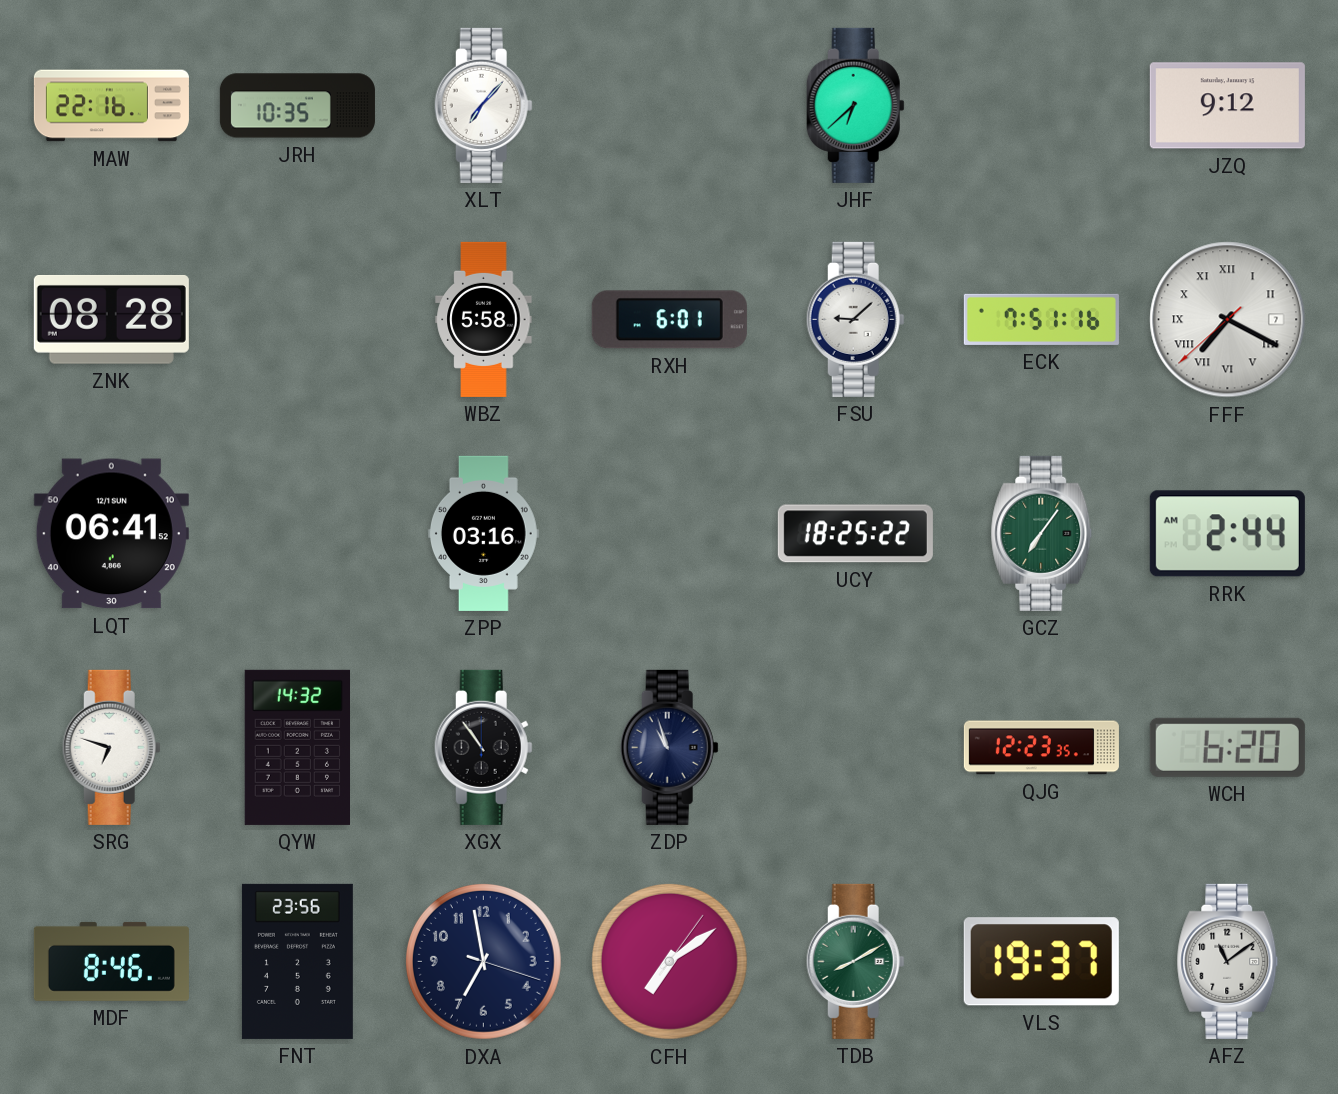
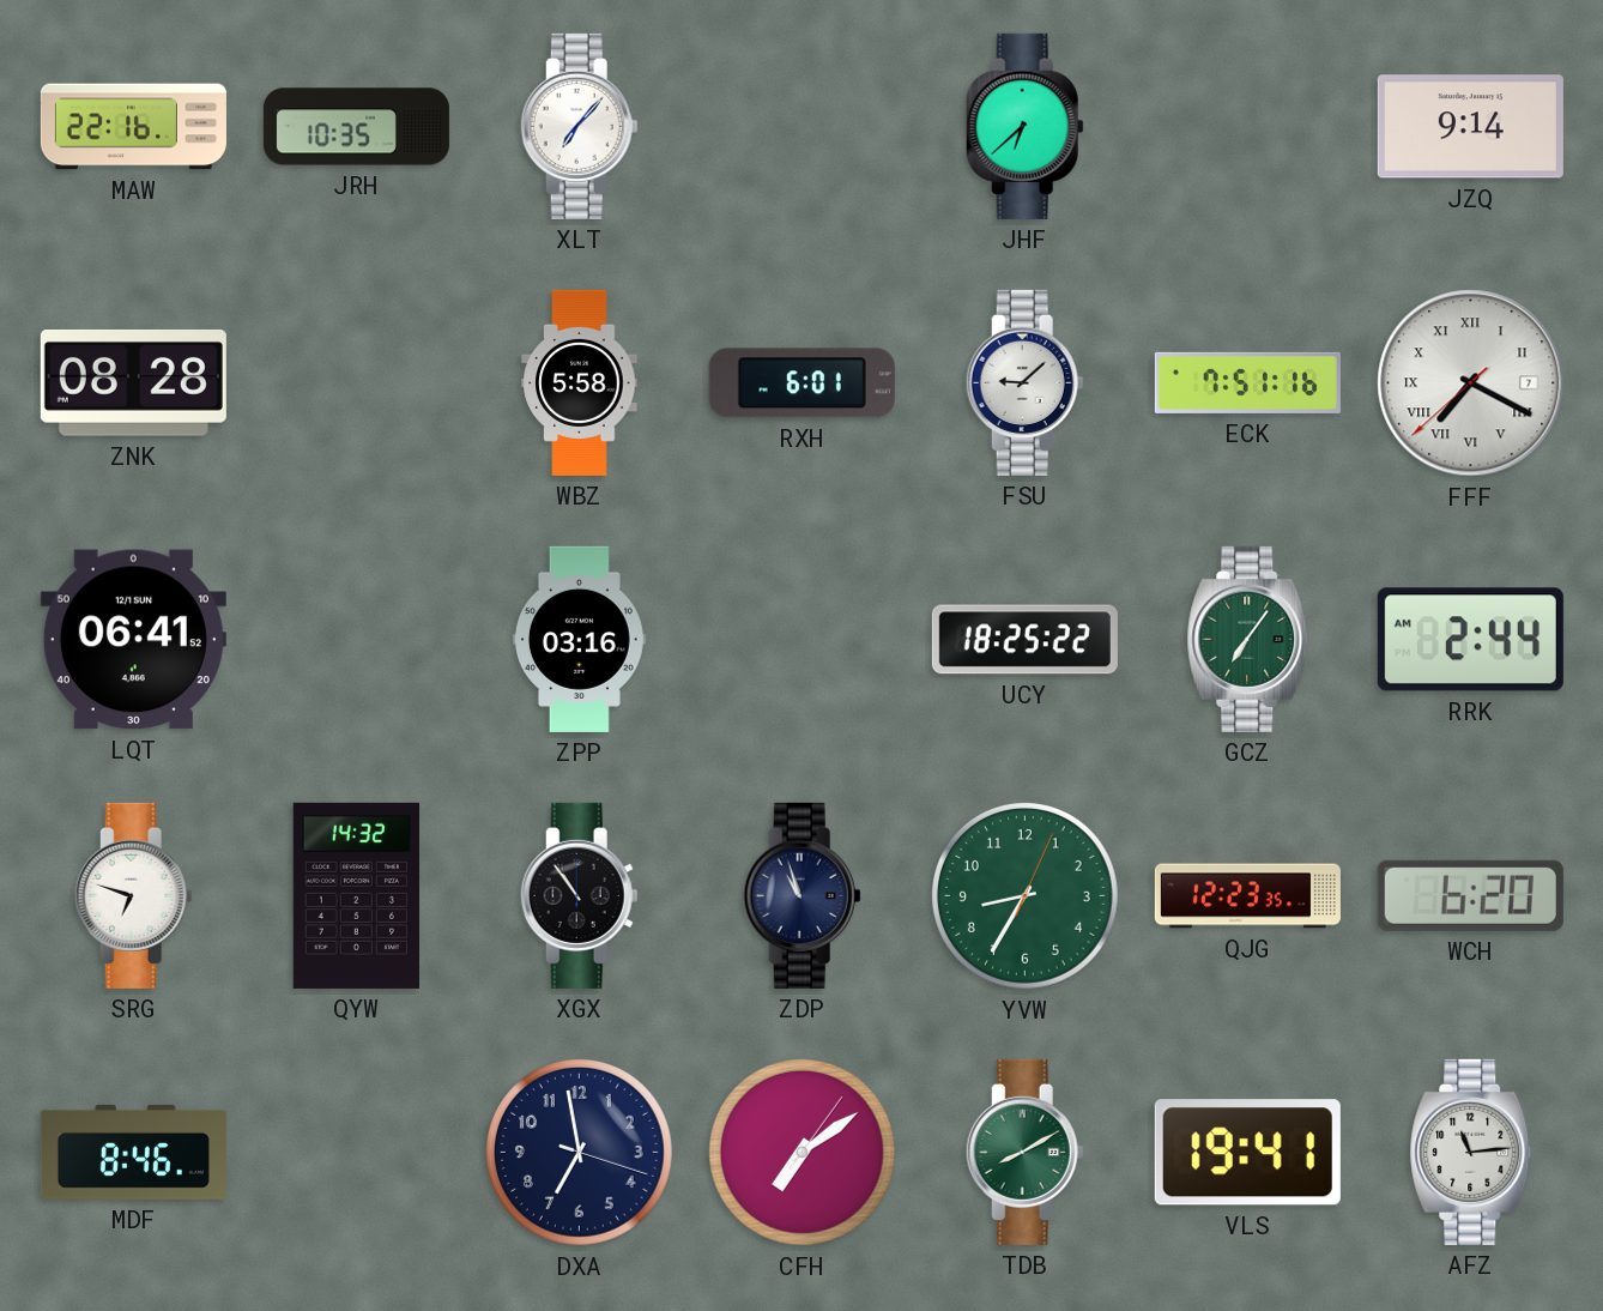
JZQ: 9:12 -> 9:14
YVW: none -> 8:35
FNT: 23:56 -> none
VLS: 19:37 -> 19:41
AFZ: 11:09 -> 11:14
